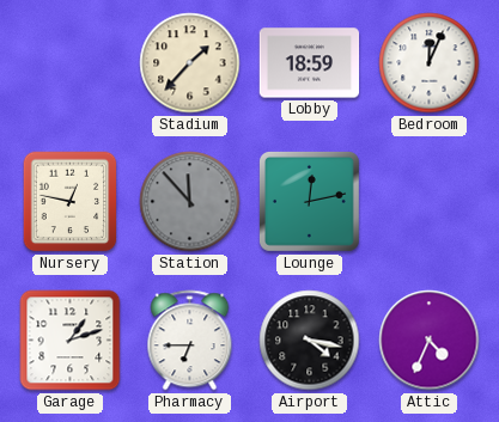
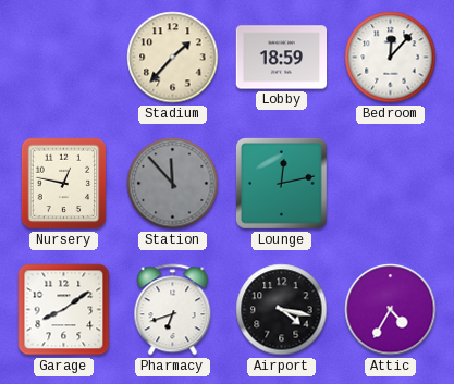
Bedroom: 12:04 -> 12:07
Garage: 1:12 -> 8:09
Pharmacy: 6:45 -> 6:42
Attic: 4:34 -> 4:35
